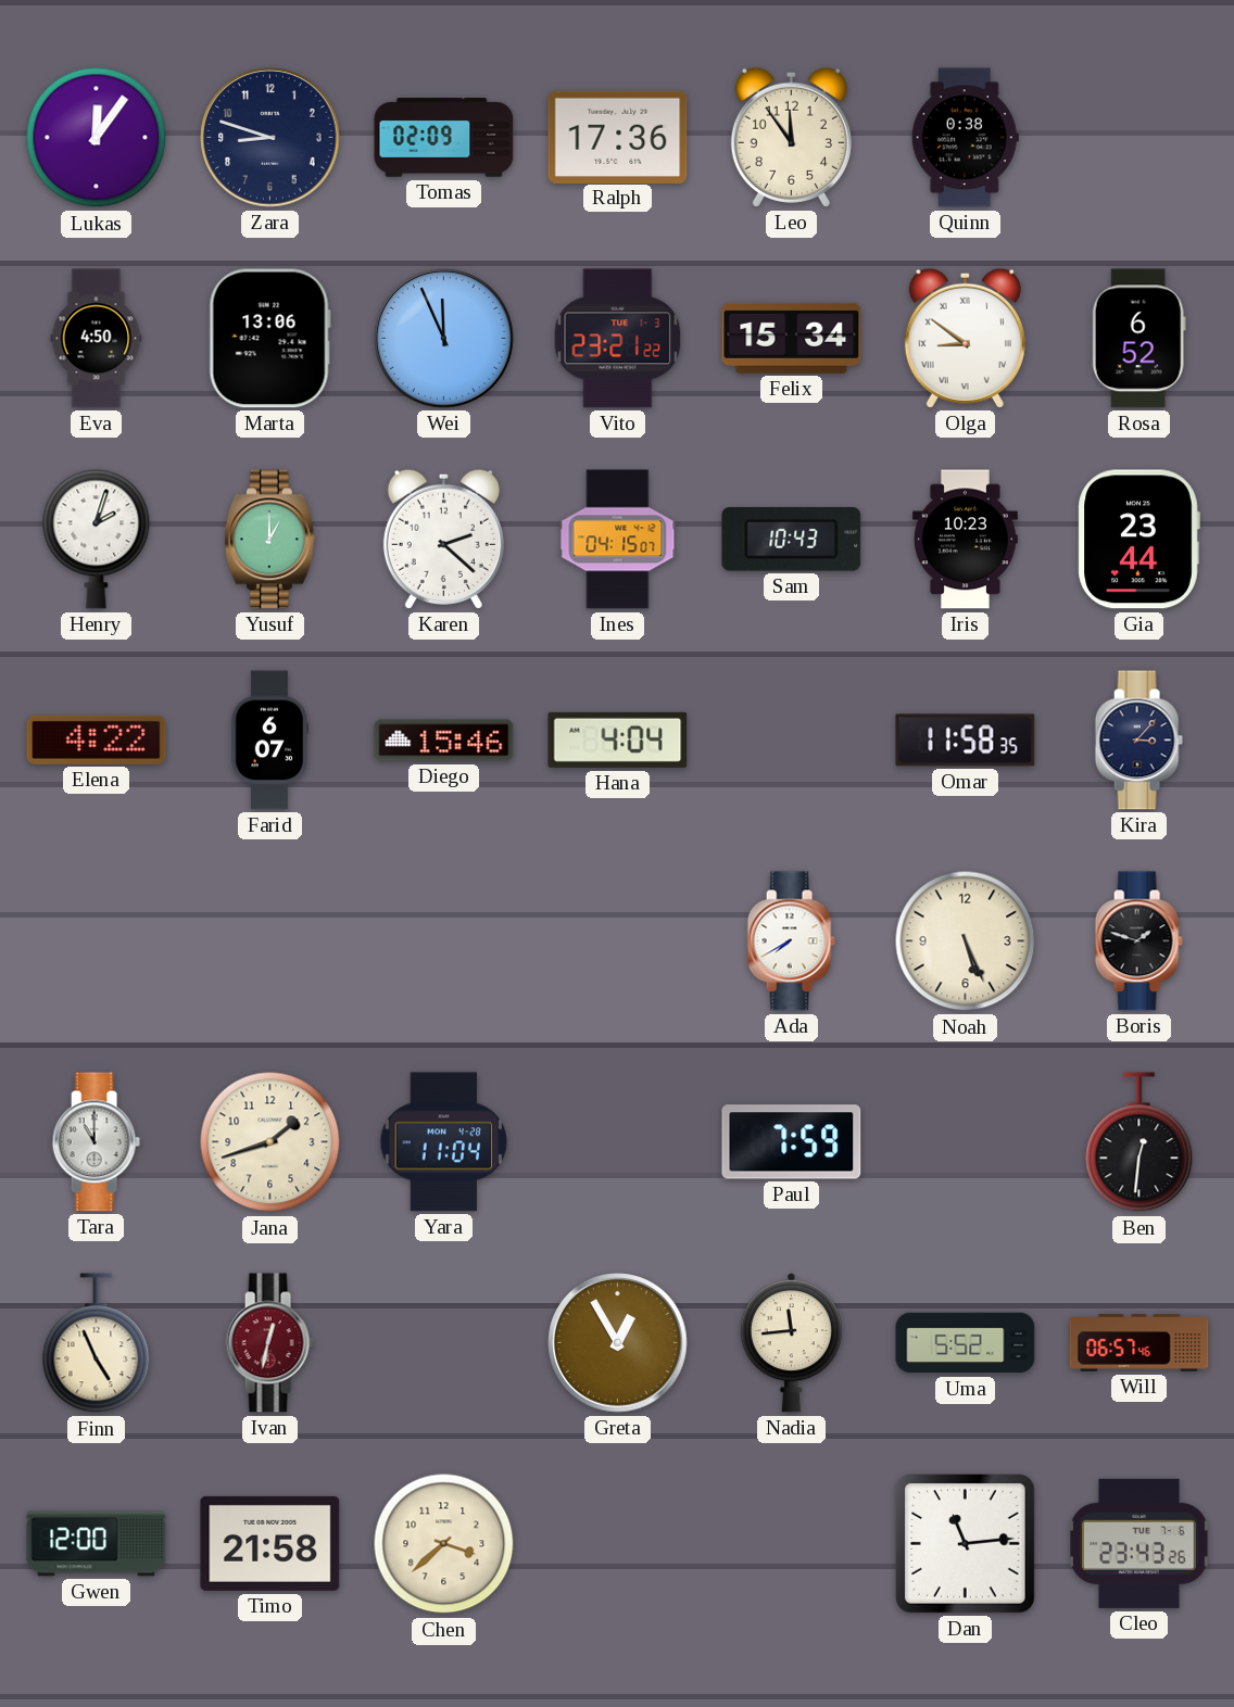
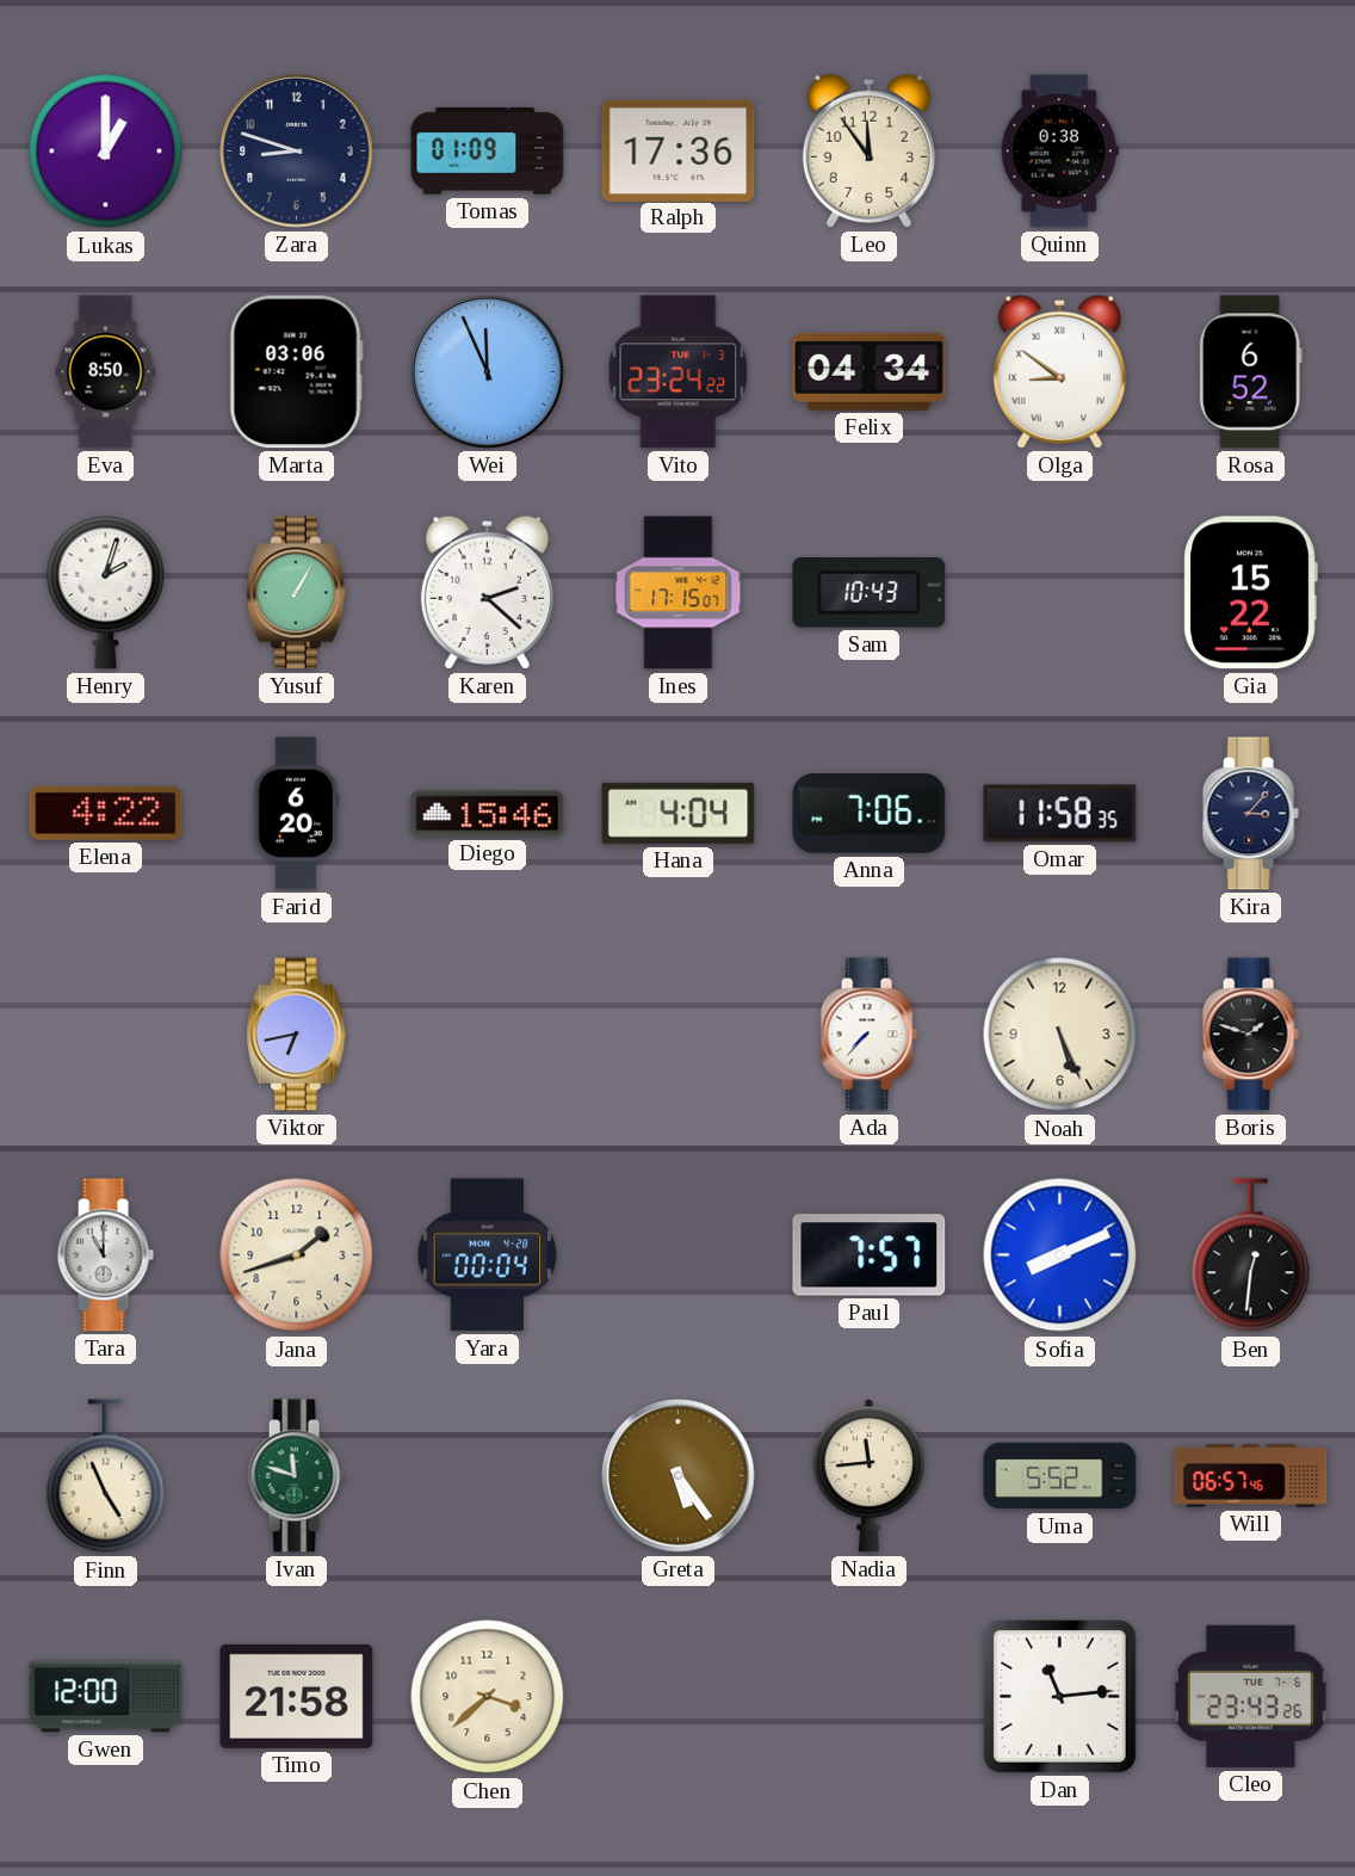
Lukas: 12:06 -> 1:00
Tomas: 02:09 -> 01:09
Eva: 4:50 -> 8:50
Marta: 13:06 -> 03:06
Vito: 23:21 -> 23:24
Felix: 15:34 -> 04:34
Yusuf: 1:00 -> 1:05
Ines: 04:15 -> 17:15
Iris: 10:23 -> none
Gia: 23:44 -> 15:22
Farid: 6:07 -> 6:20
Anna: none -> 7:06
Viktor: none -> 6:43
Ada: 7:40 -> 7:37
Yara: 11:04 -> 00:04
Paul: 7:59 -> 7:57
Sofia: none -> 8:11
Ivan: 12:32 -> 11:48
Ivan dial: burgundy -> green
Greta: 12:55 -> 5:24
